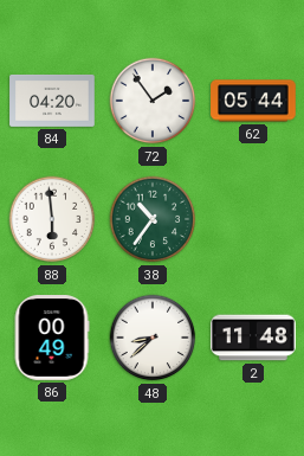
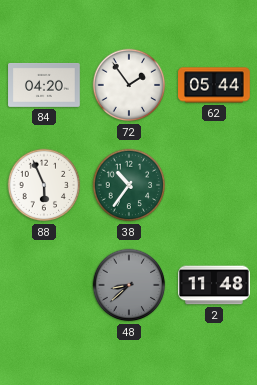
88: 5:59 -> 5:56
86: 00:49 -> none
48 dial: white -> grey
